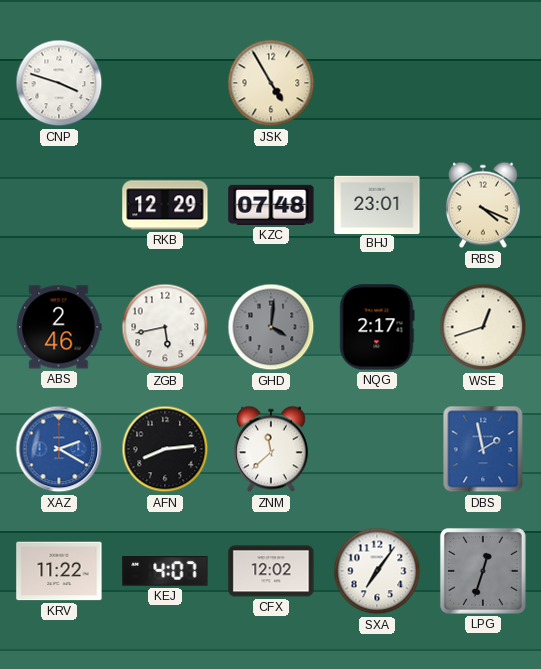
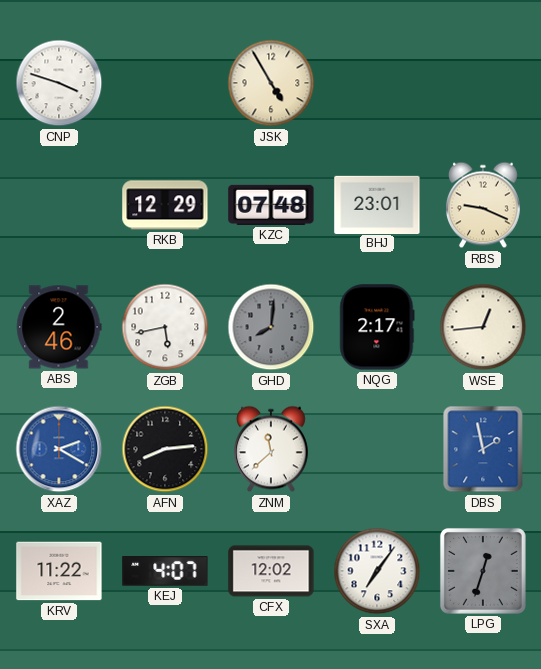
RBS: 4:19 -> 9:19
GHD: 4:01 -> 8:01
WSE: 12:42 -> 12:44
